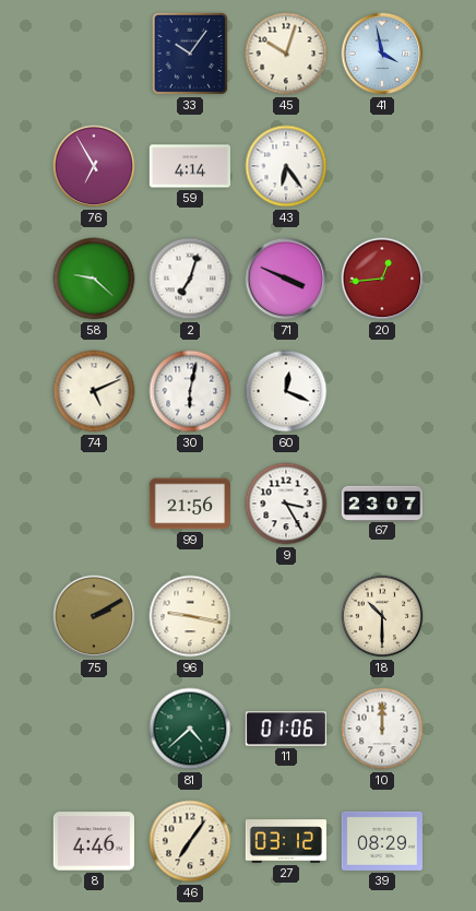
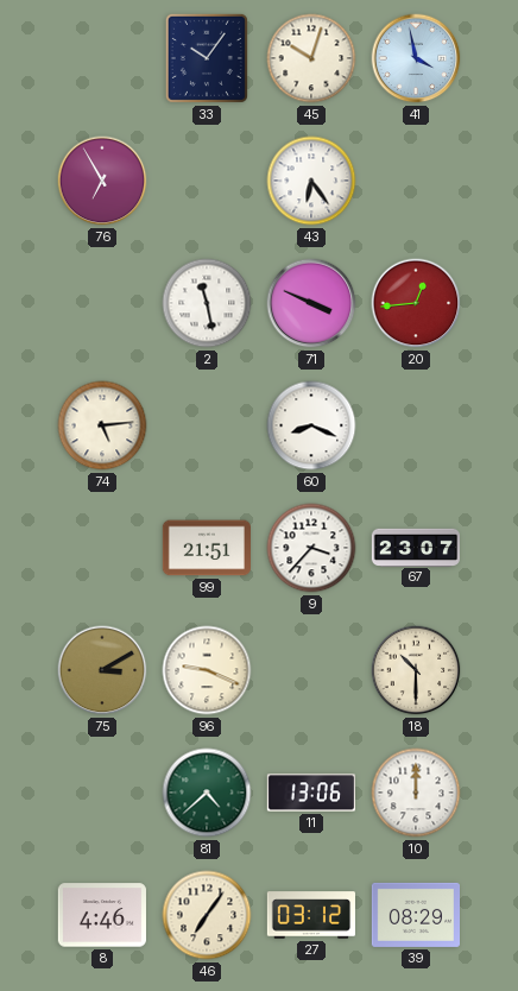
59: 4:14 -> none
58: 9:22 -> none
2: 7:03 -> 11:28
74: 5:11 -> 5:14
30: 6:02 -> none
60: 12:19 -> 8:19
99: 21:56 -> 21:51
9: 3:25 -> 3:37
75: 2:10 -> 3:10
96: 9:17 -> 9:19
11: 01:06 -> 13:06
